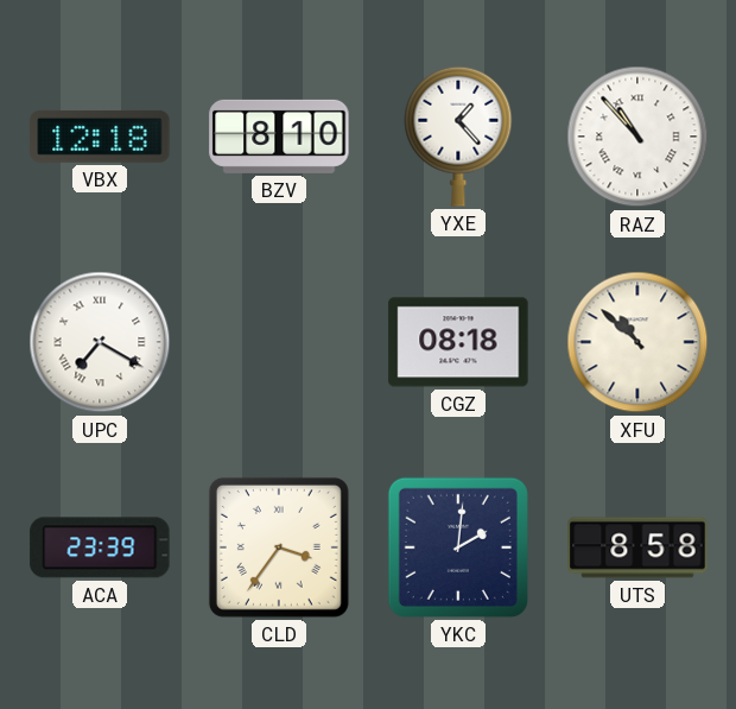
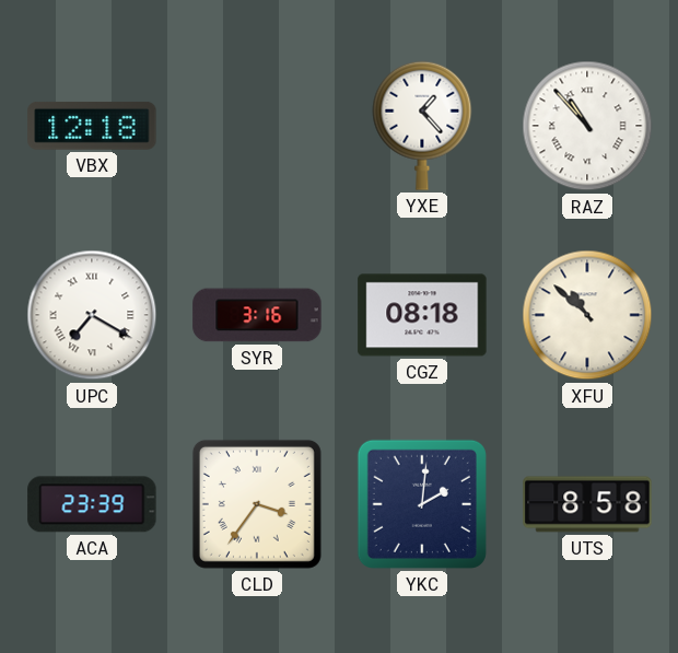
BZV: 8:10 -> none
SYR: none -> 3:16
